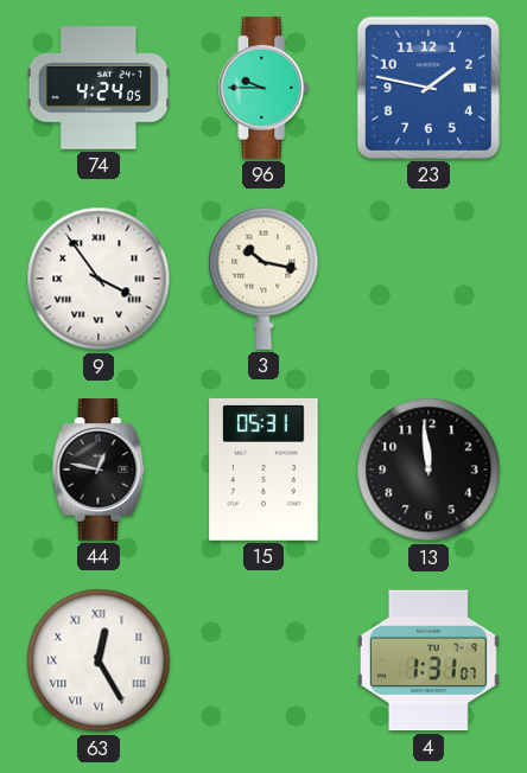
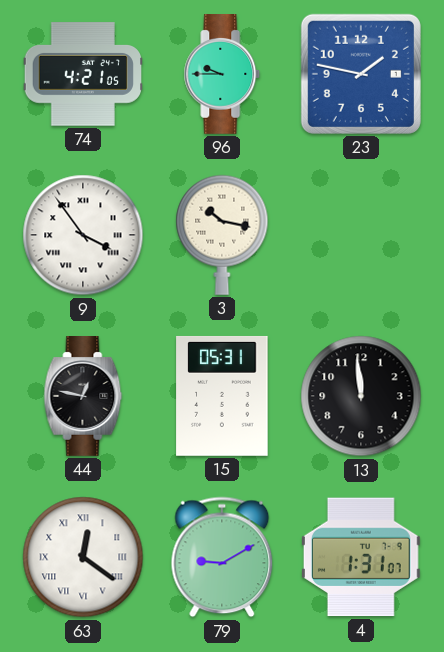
74: 4:24 -> 4:21
63: 12:25 -> 12:21
79: none -> 9:10
